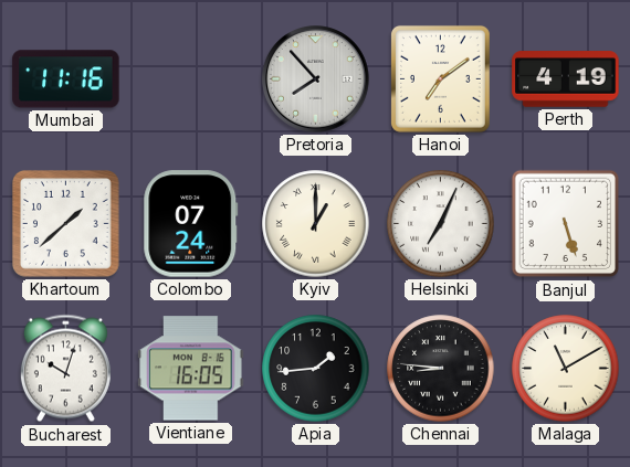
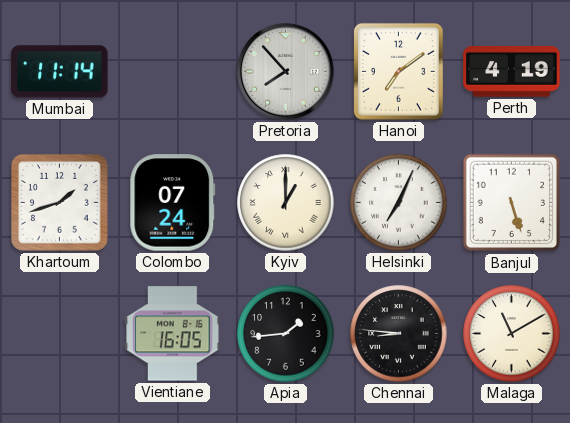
Mumbai: 11:16 -> 11:14
Khartoum: 1:38 -> 1:42
Bucharest: 10:03 -> none
